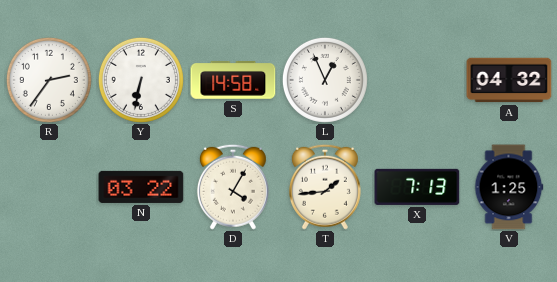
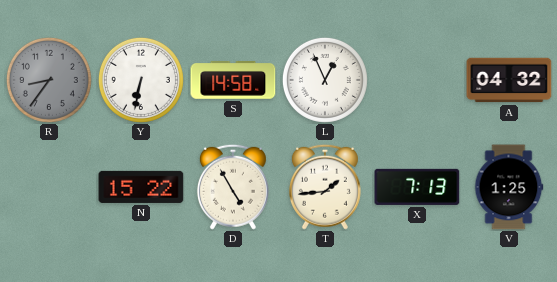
R: 2:36 -> 8:36
R dial: white -> grey
N: 03:22 -> 15:22
D: 4:05 -> 4:55
